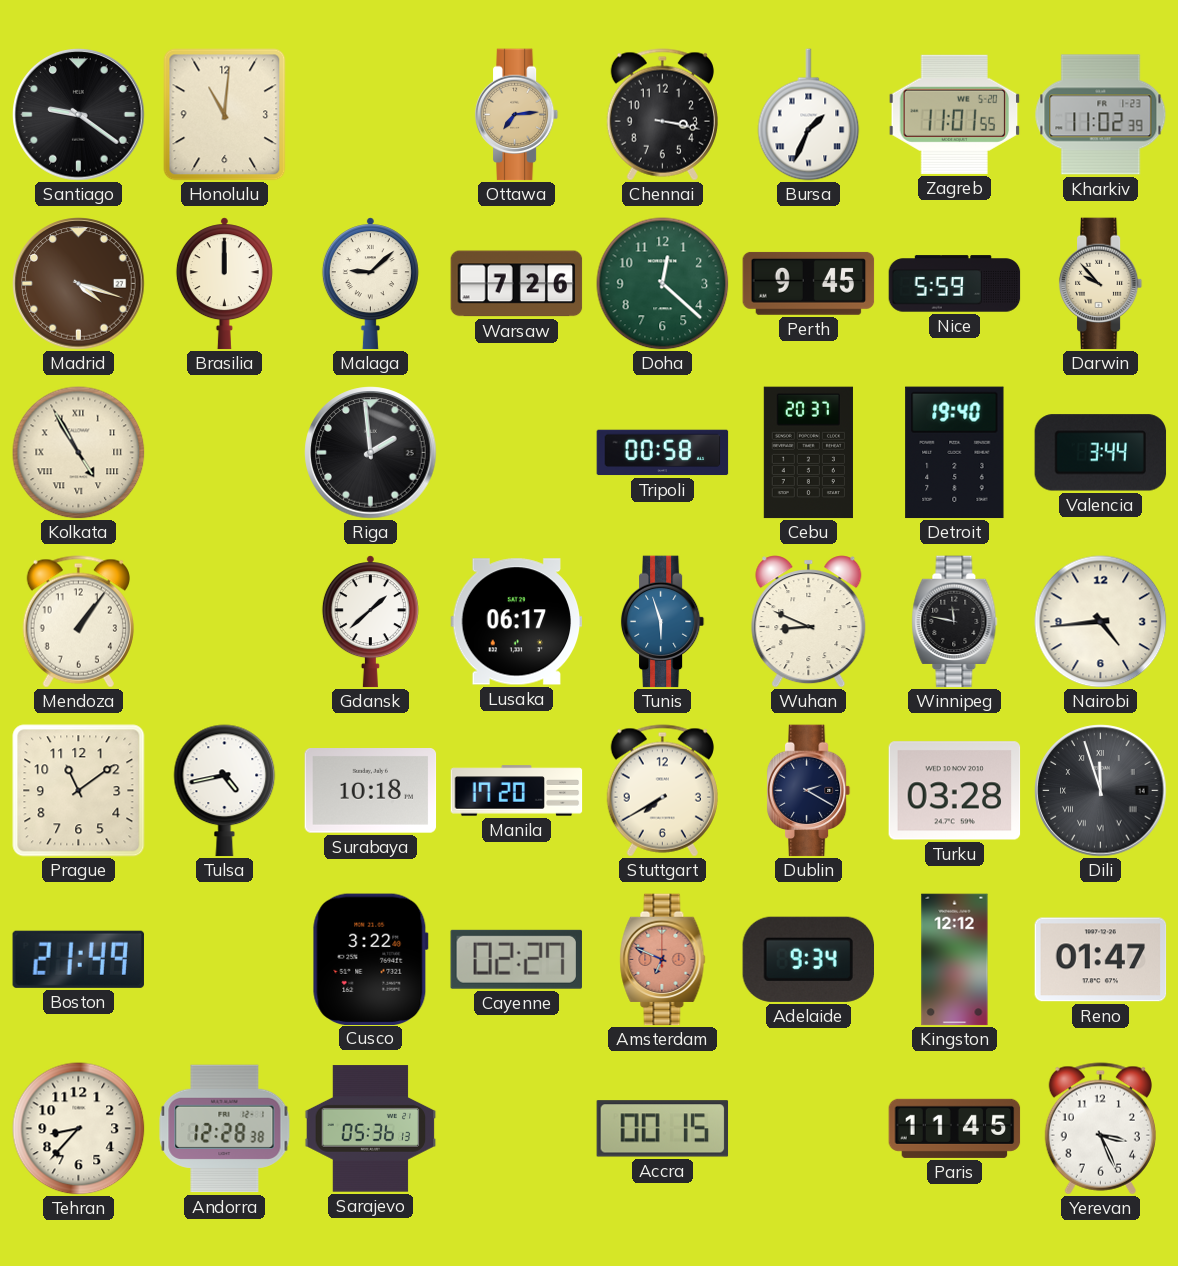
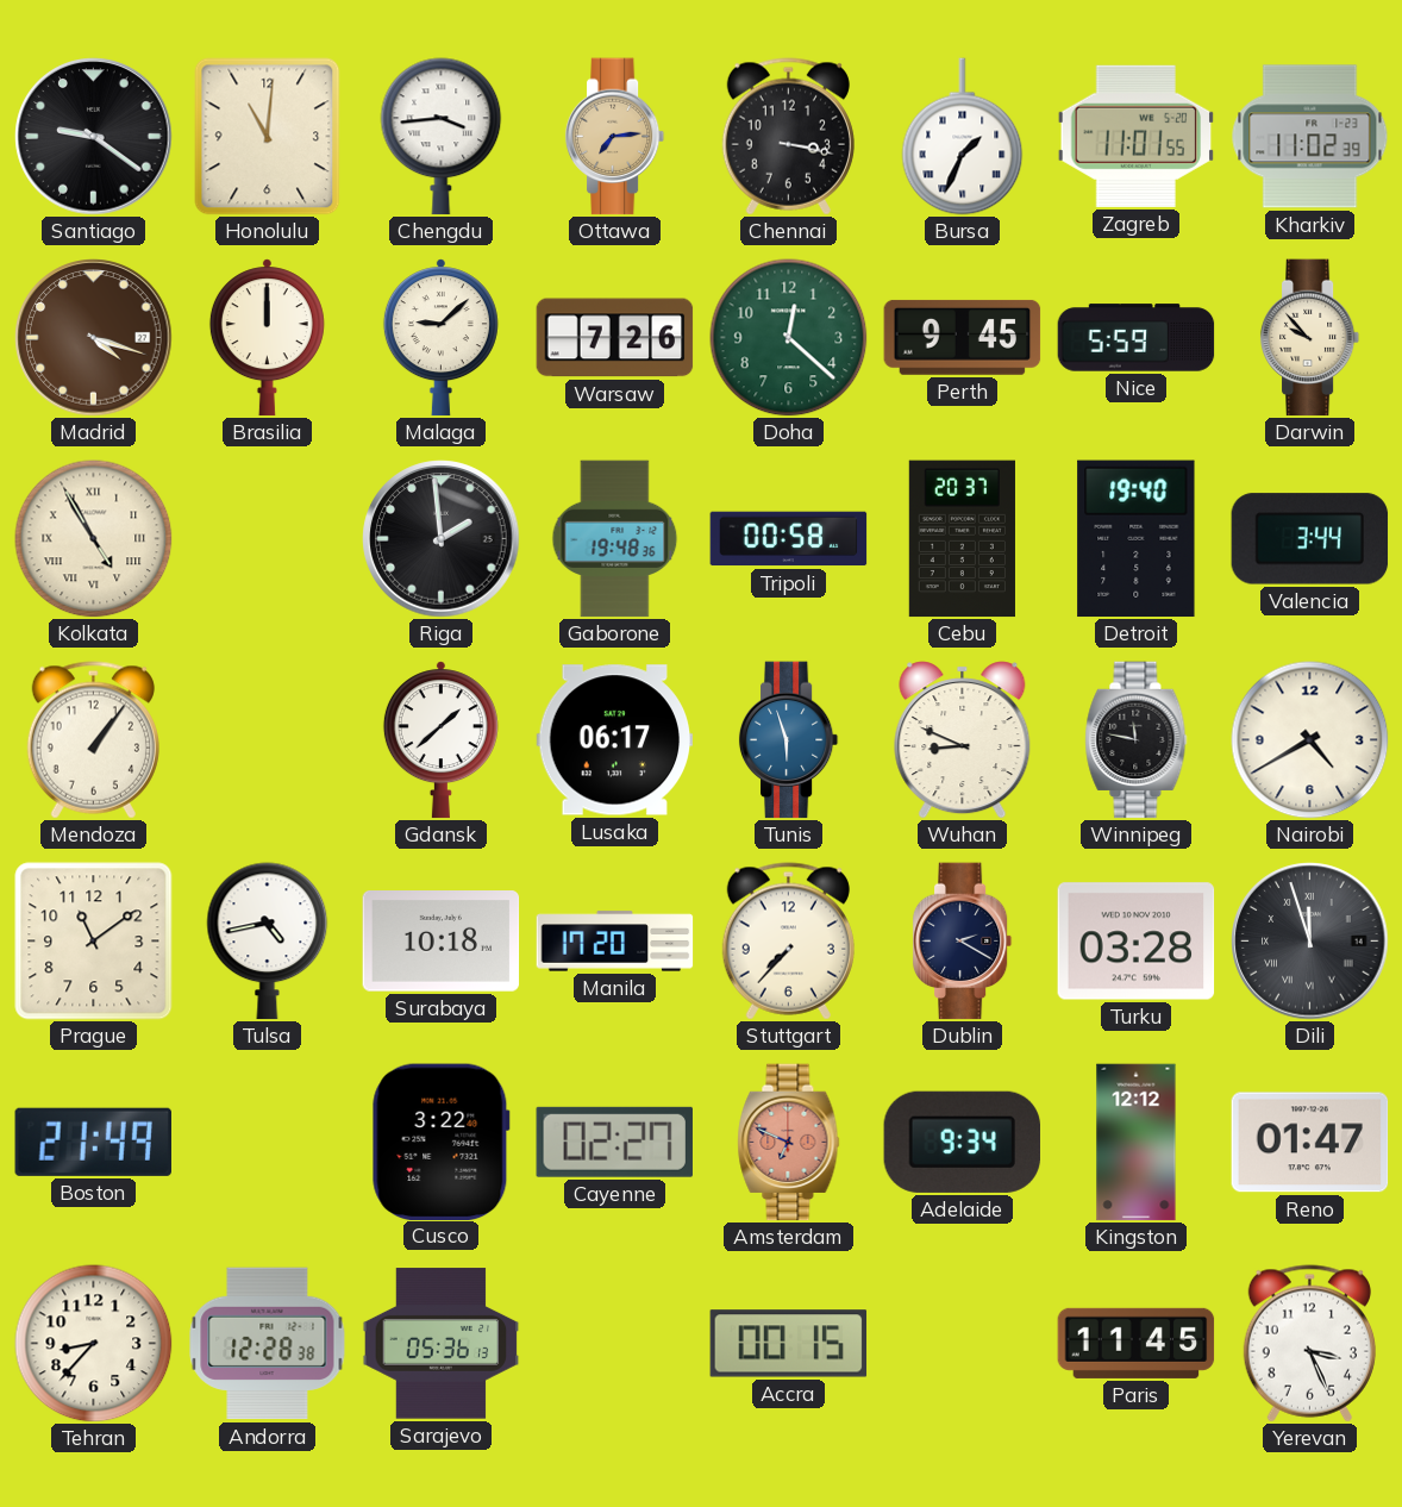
Chengdu: none -> 3:44
Gaborone: none -> 19:48
Nairobi: 4:44 -> 4:40
Stuttgart: 7:40 -> 7:37
